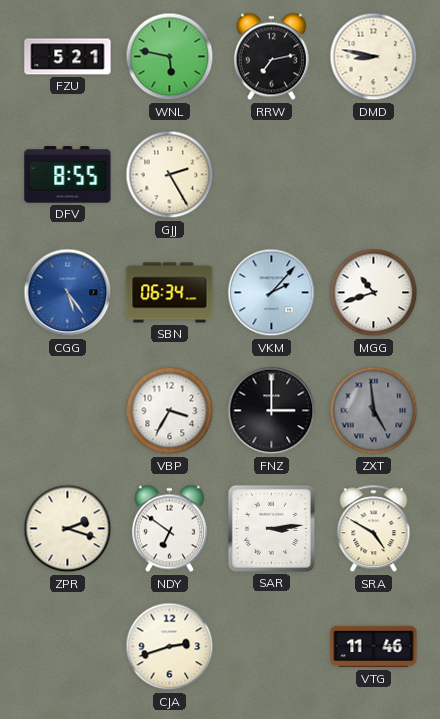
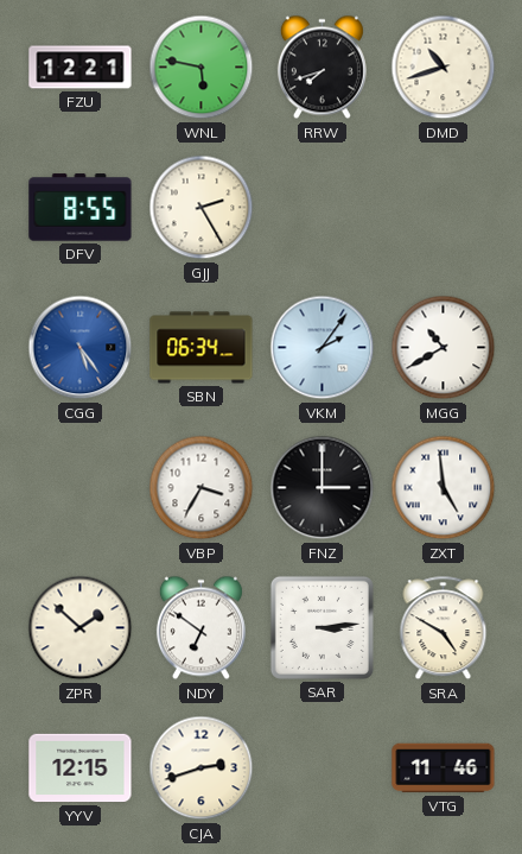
FZU: 5:21 -> 12:21
RRW: 7:13 -> 7:42
DMD: 8:47 -> 10:42
VKM: 2:07 -> 2:06
MGG: 10:42 -> 10:40
ZXT dial: grey -> white
ZPR: 2:18 -> 1:52
YYV: none -> 12:15
